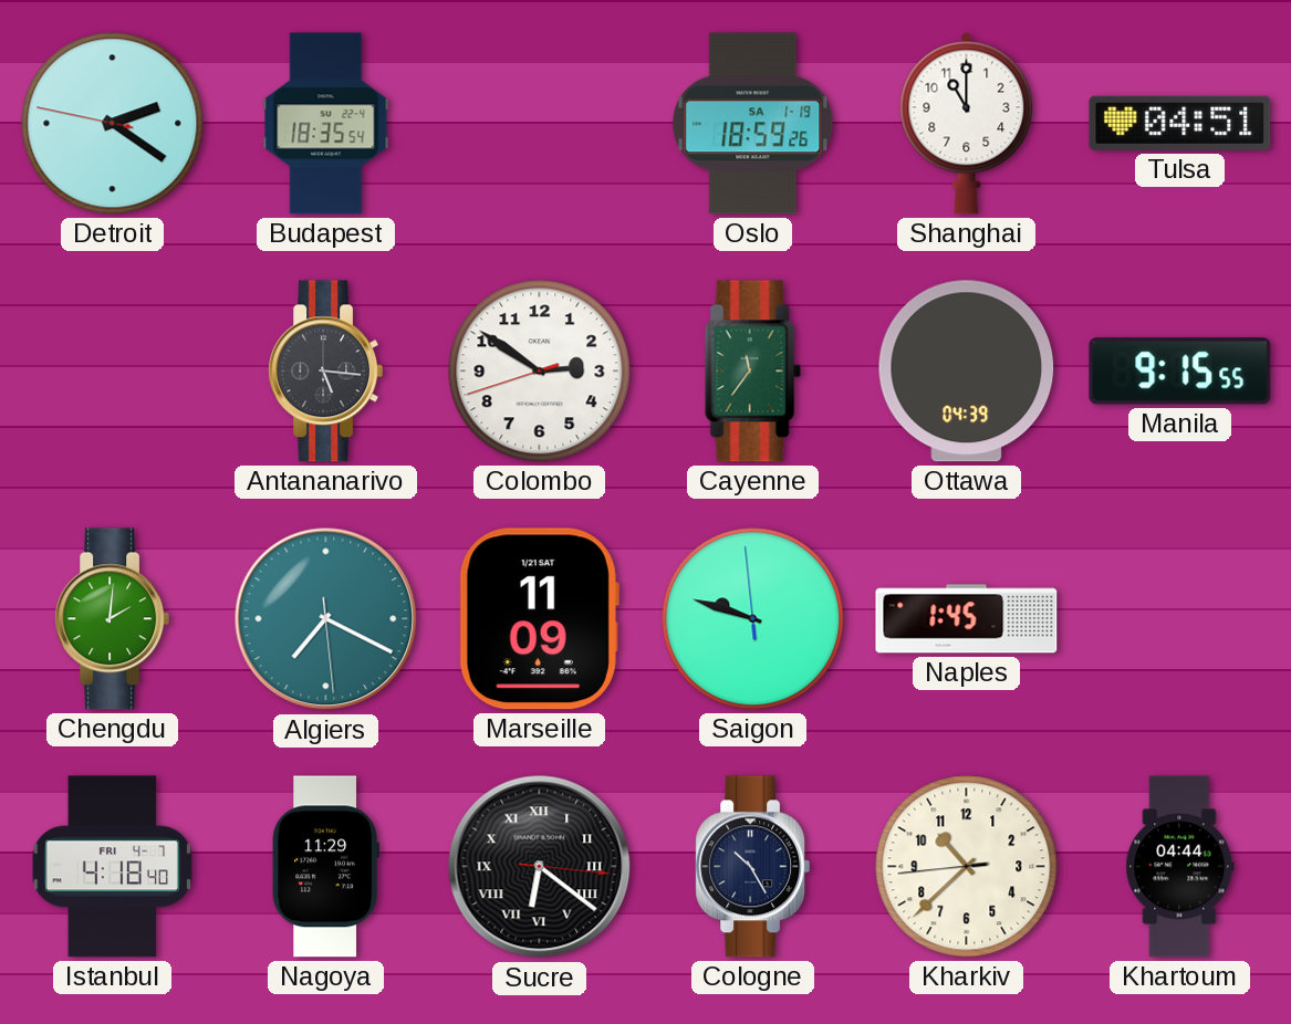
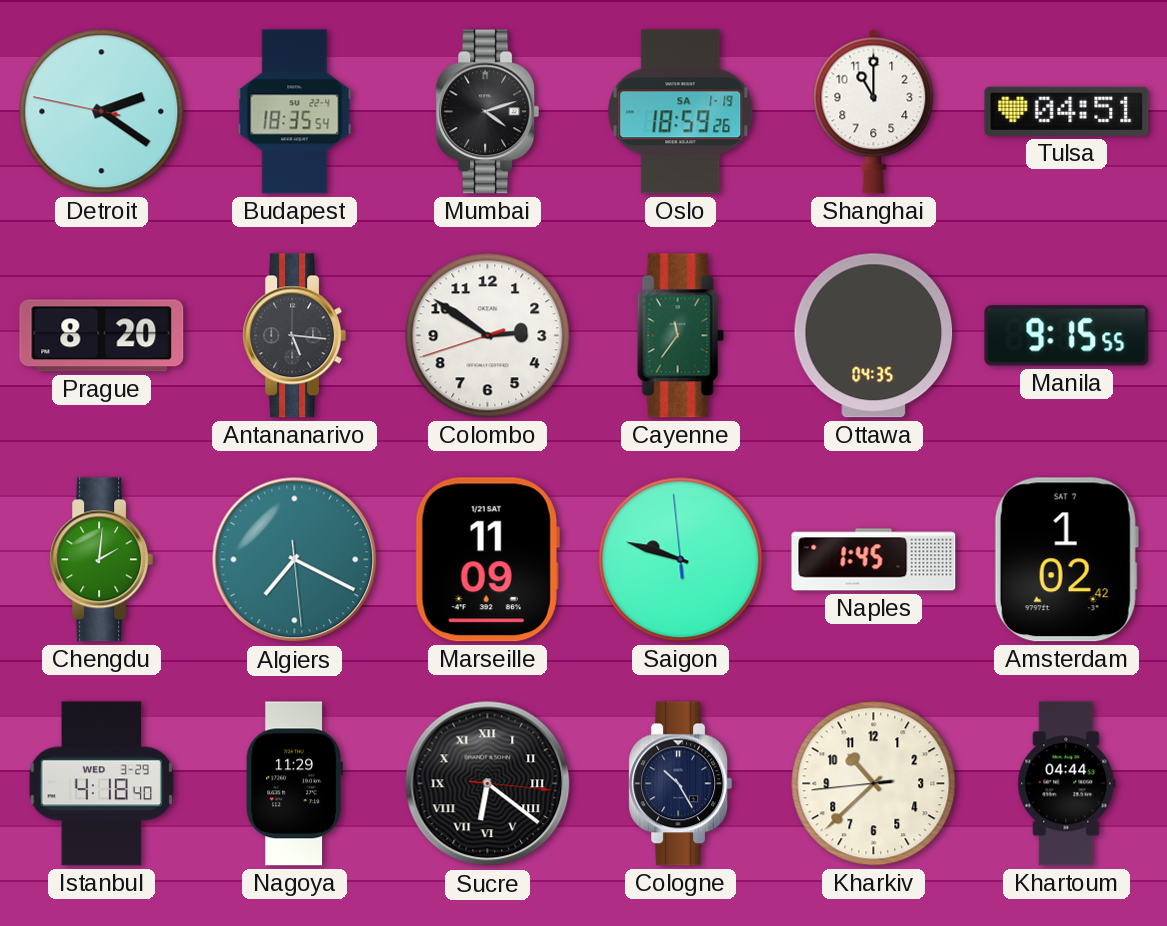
Mumbai: none -> 4:12
Prague: none -> 8:20
Ottawa: 04:39 -> 04:35
Amsterdam: none -> 1:02
Istanbul date: FRI 4-7 -> WED 3-29
